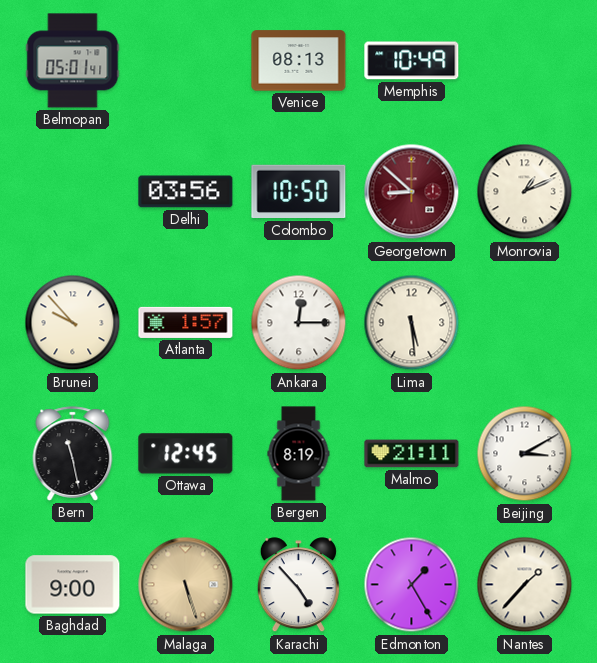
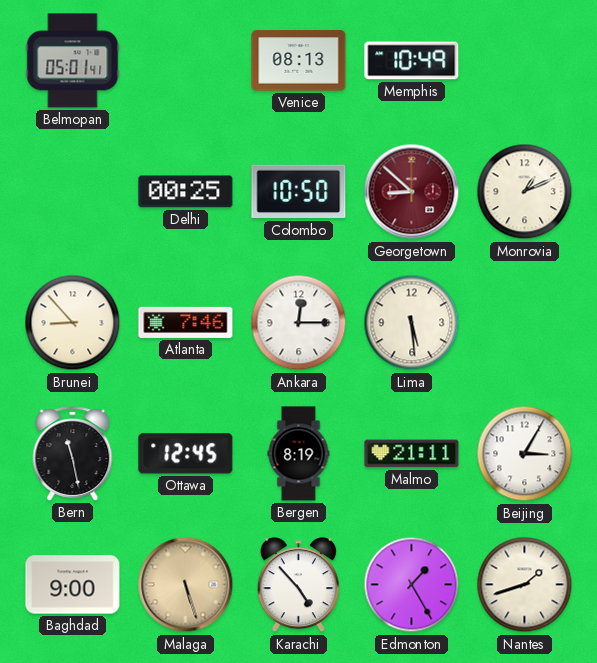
Delhi: 03:56 -> 00:25
Brunei: 9:53 -> 8:53
Atlanta: 1:57 -> 7:46
Beijing: 3:10 -> 3:05
Nantes: 1:37 -> 1:42
